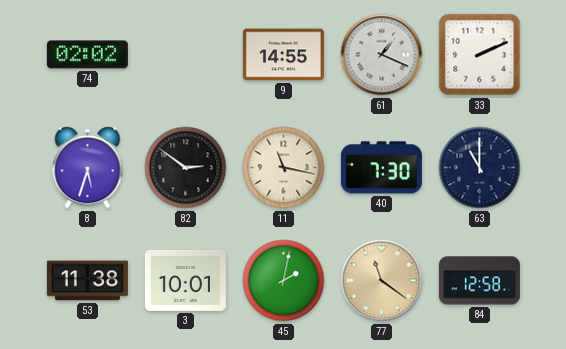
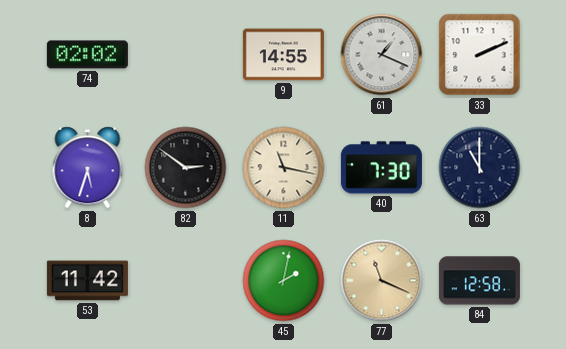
53: 11:38 -> 11:42
3: 10:01 -> none
77: 11:21 -> 11:19
